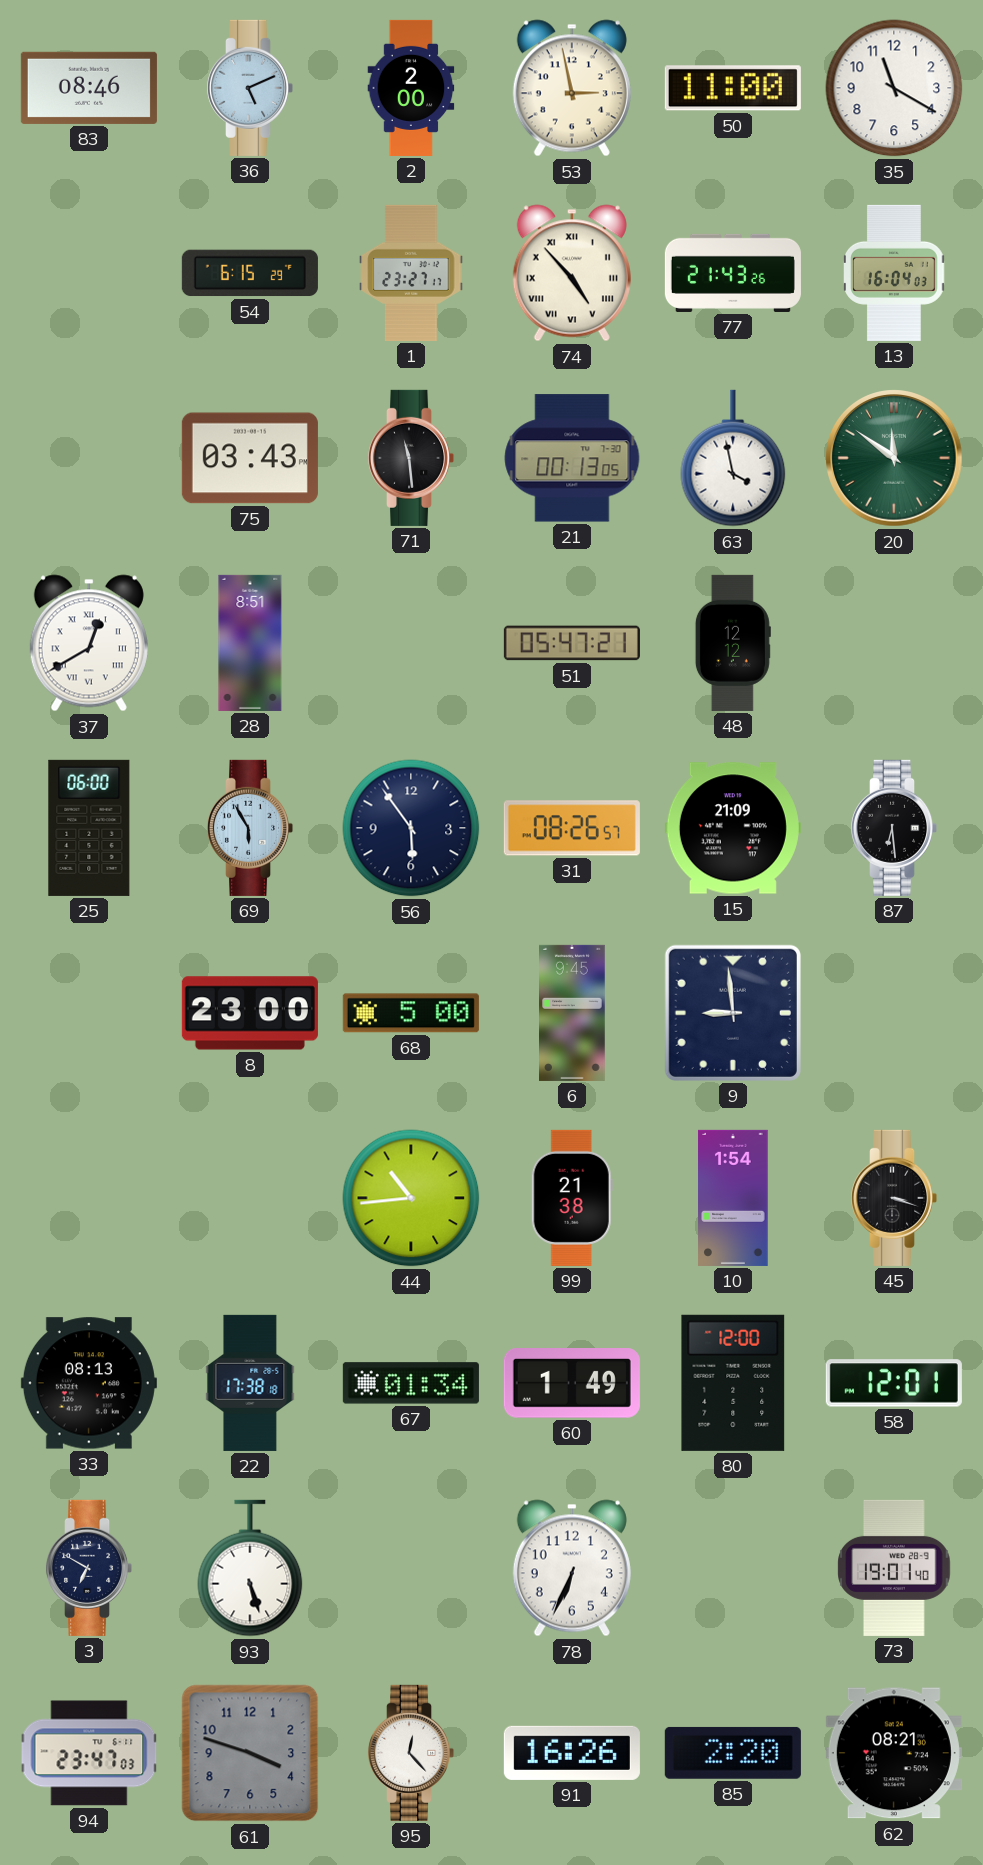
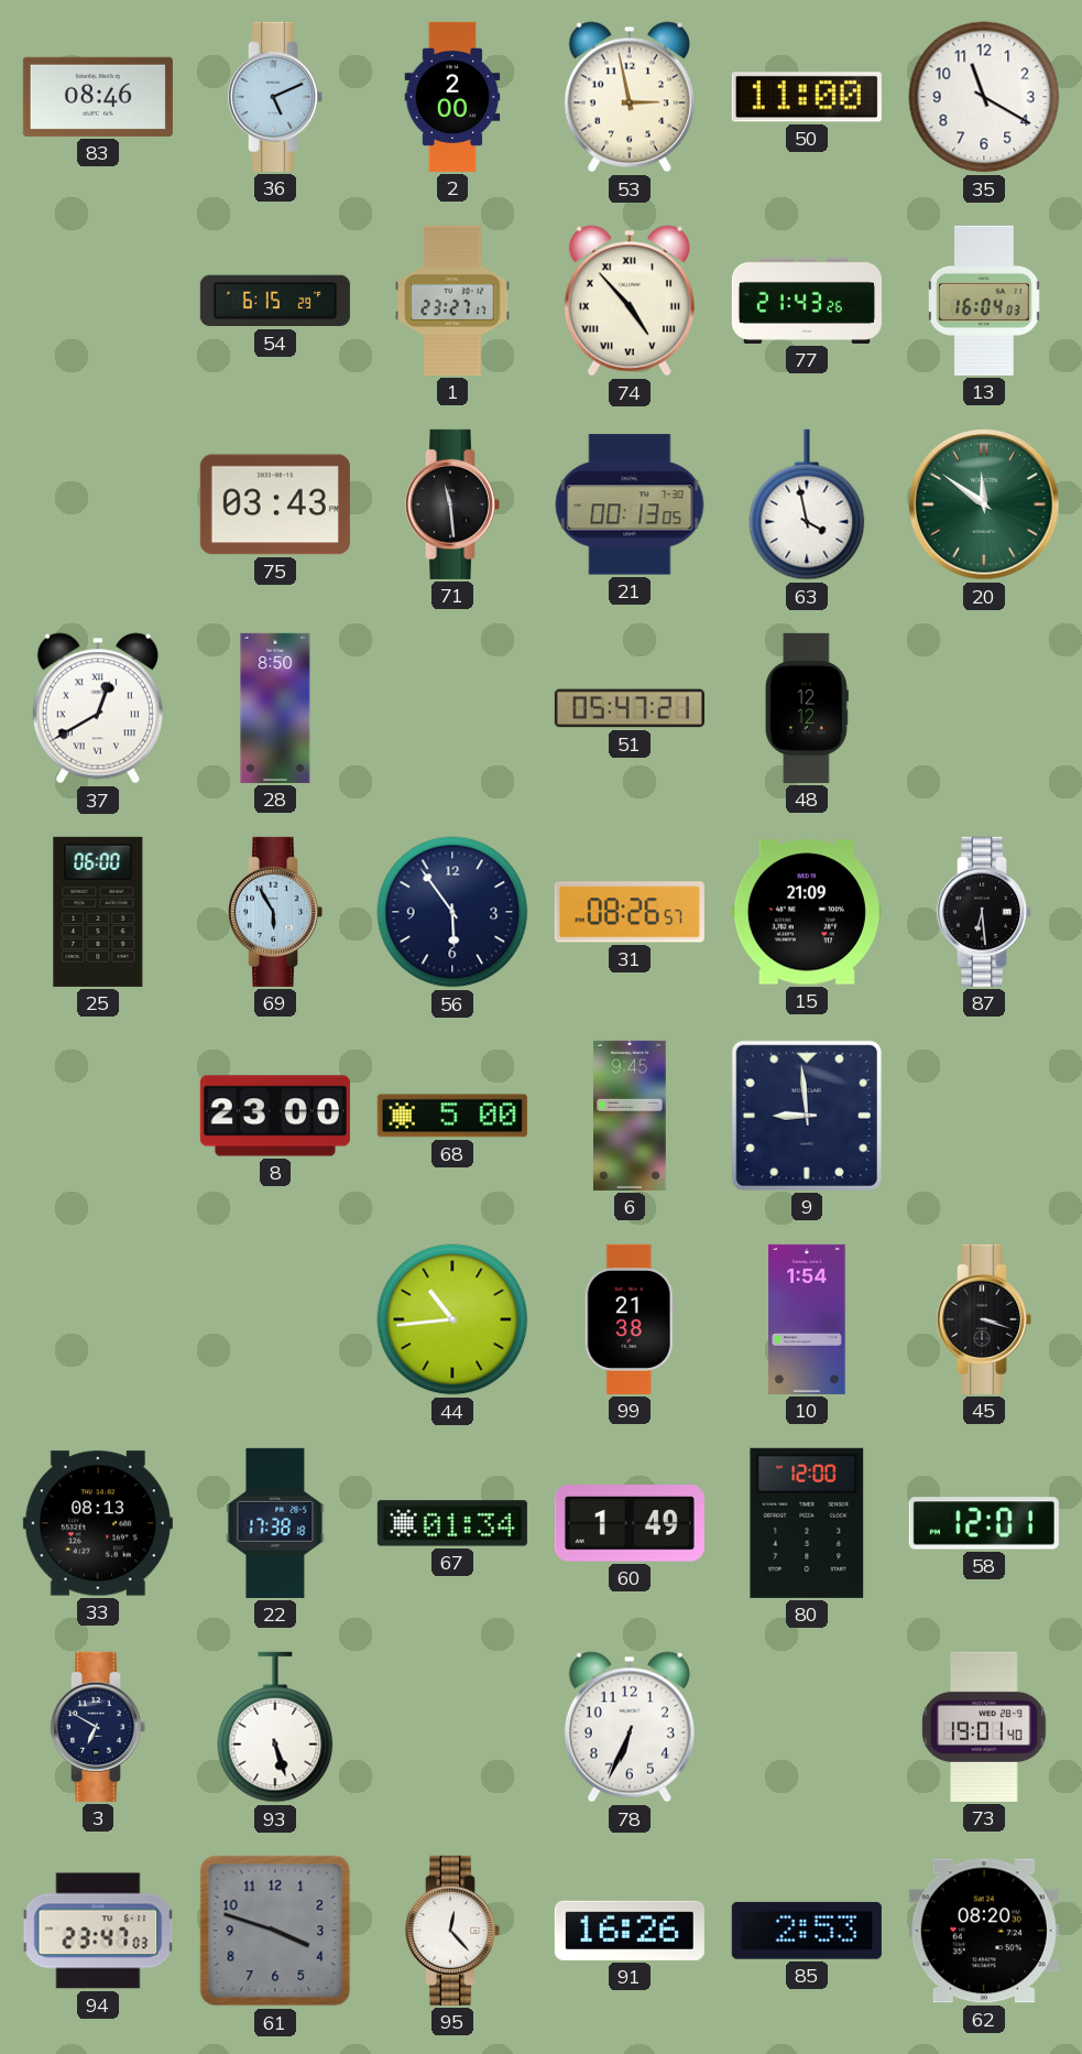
28: 8:51 -> 8:50
85: 2:20 -> 2:53
62: 08:21 -> 08:20
